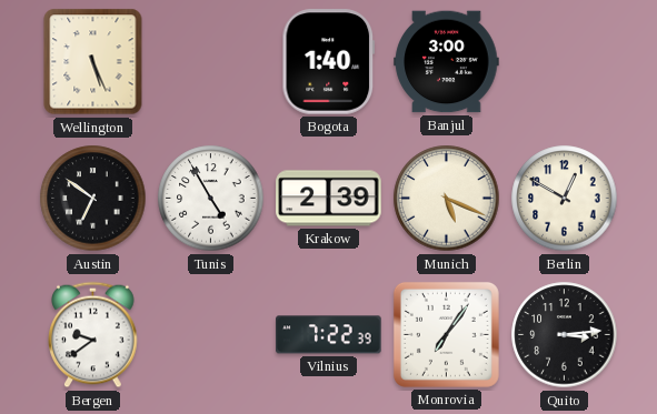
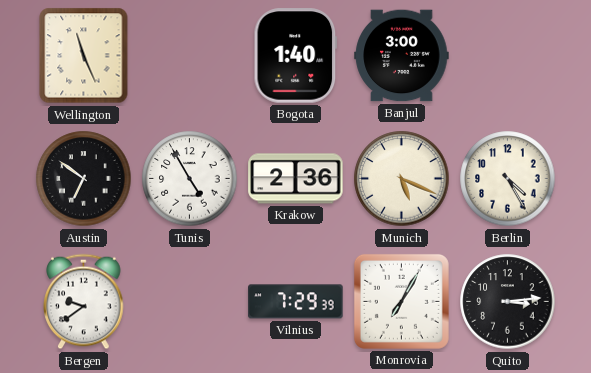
Wellington: 5:26 -> 11:26
Krakow: 2:39 -> 2:36
Berlin: 12:50 -> 4:25
Vilnius: 7:22 -> 7:29
Monrovia: 7:06 -> 7:05
